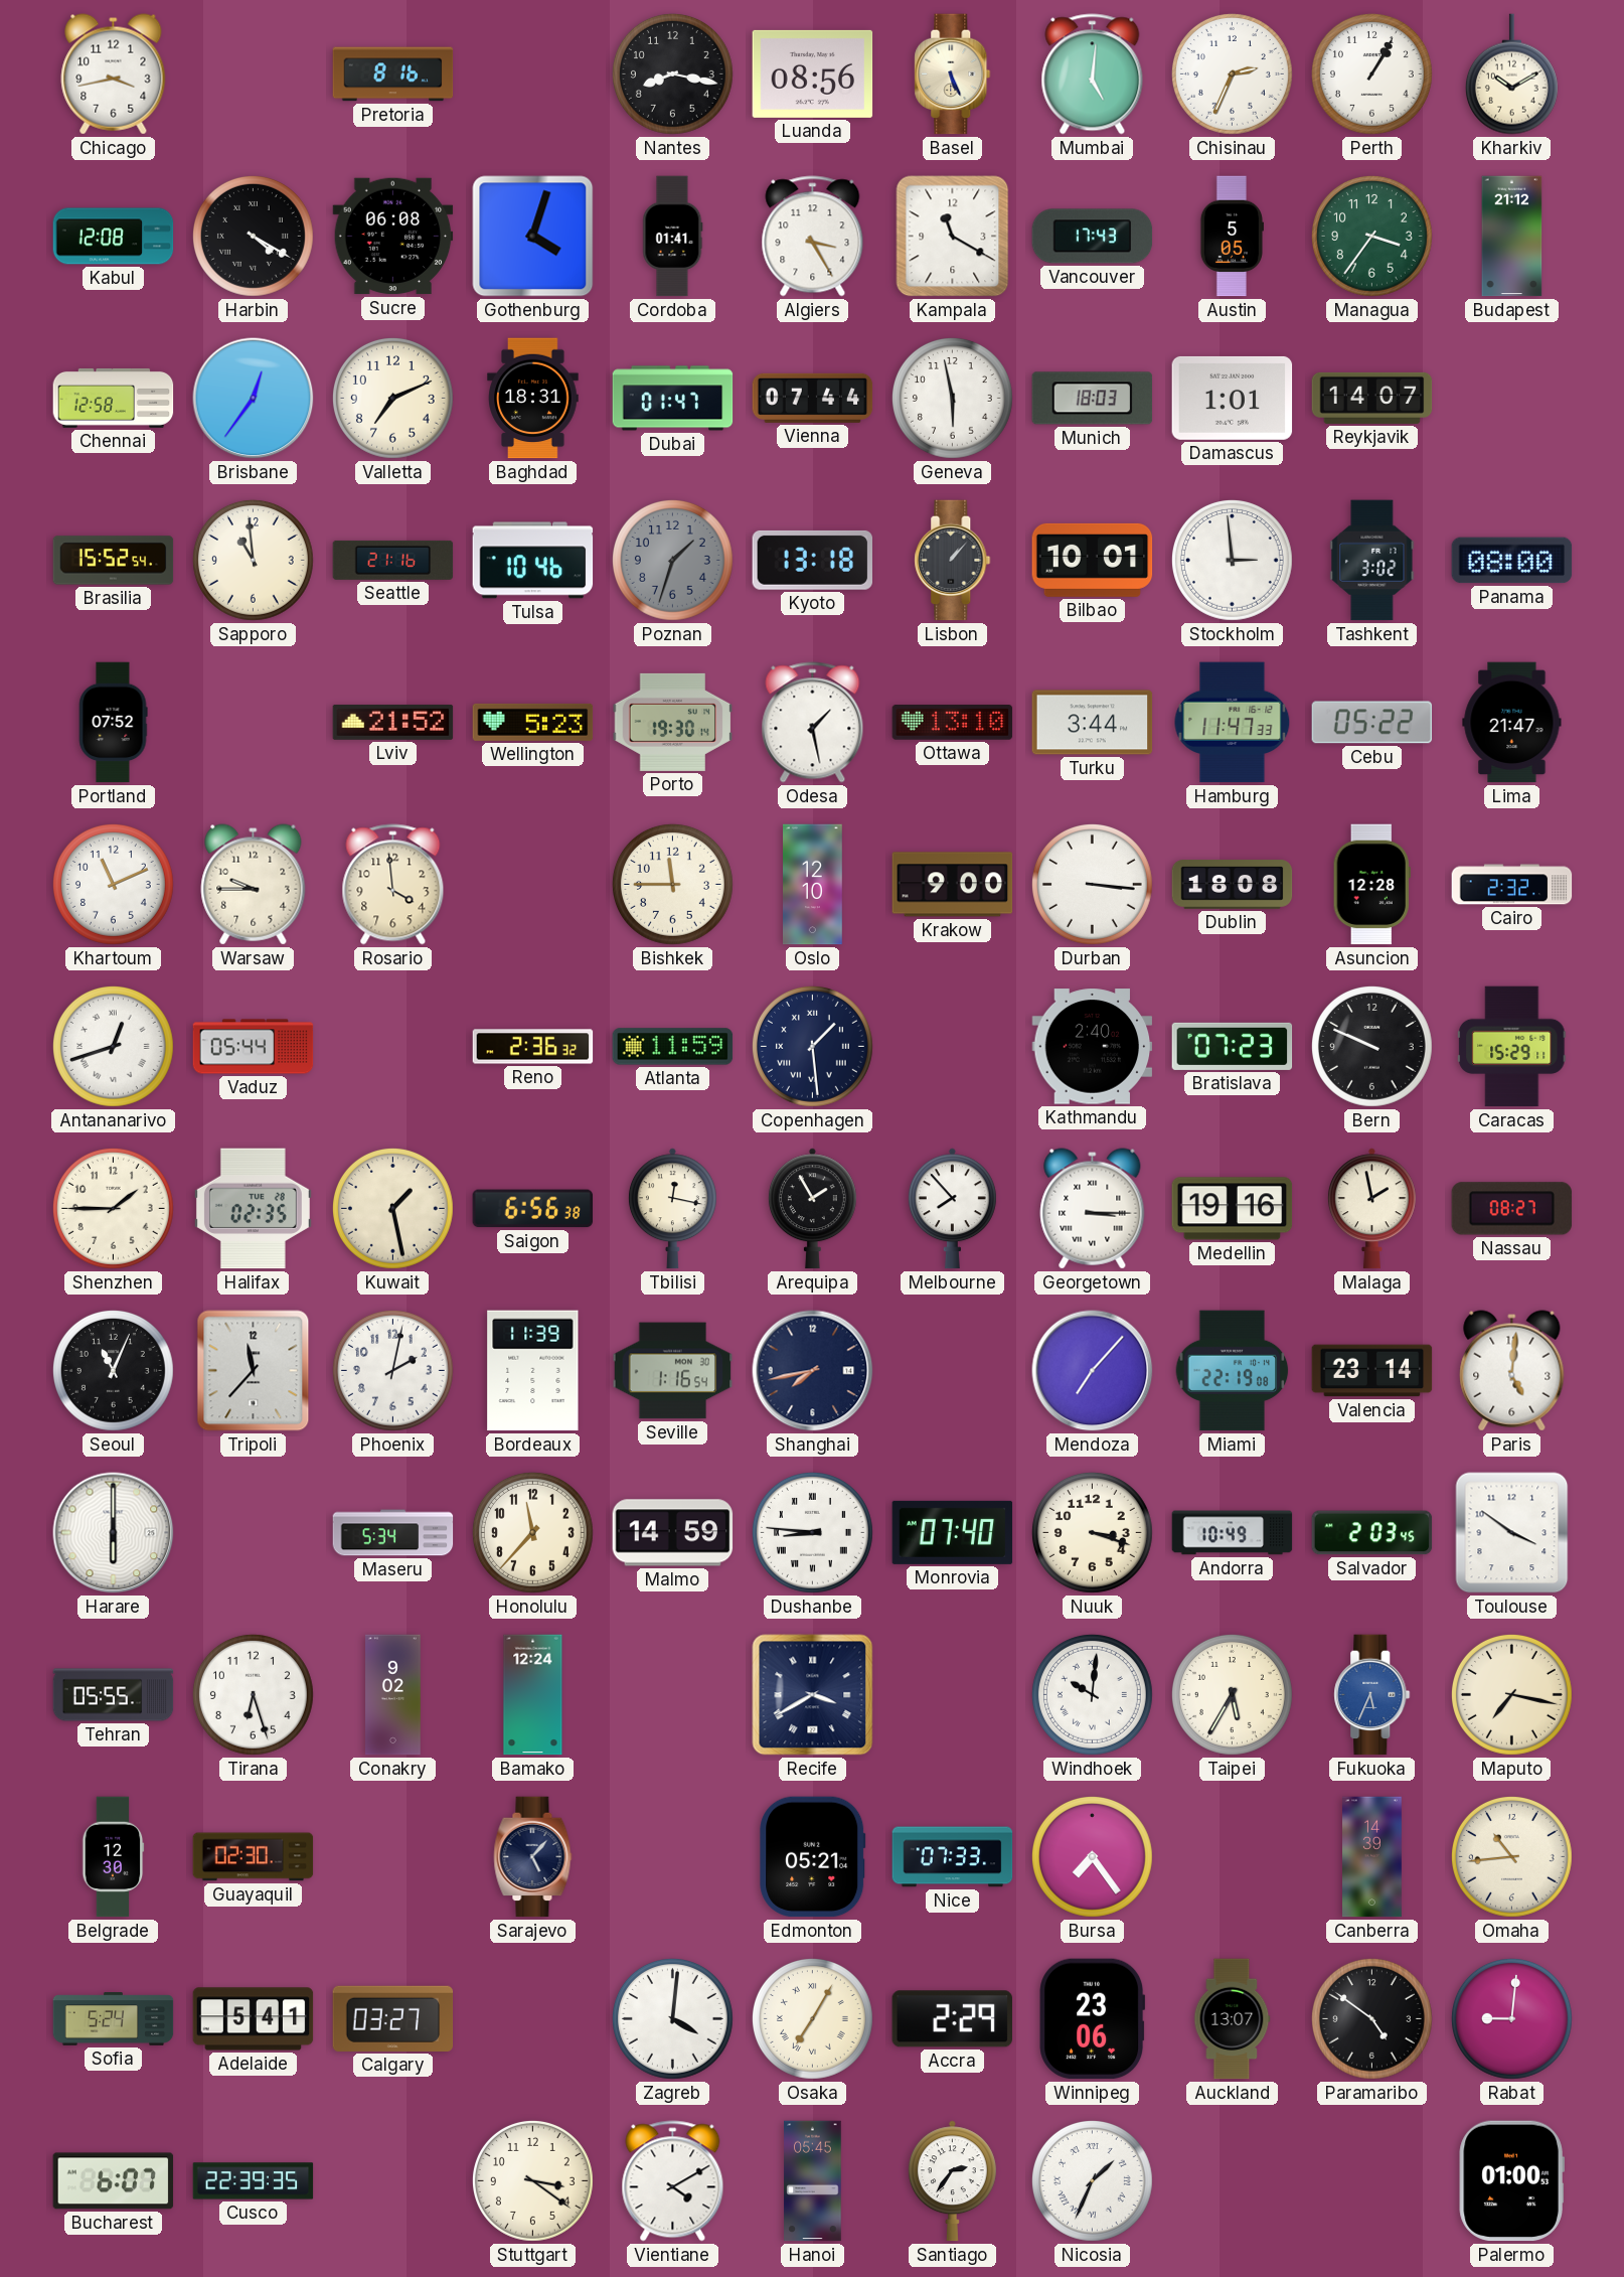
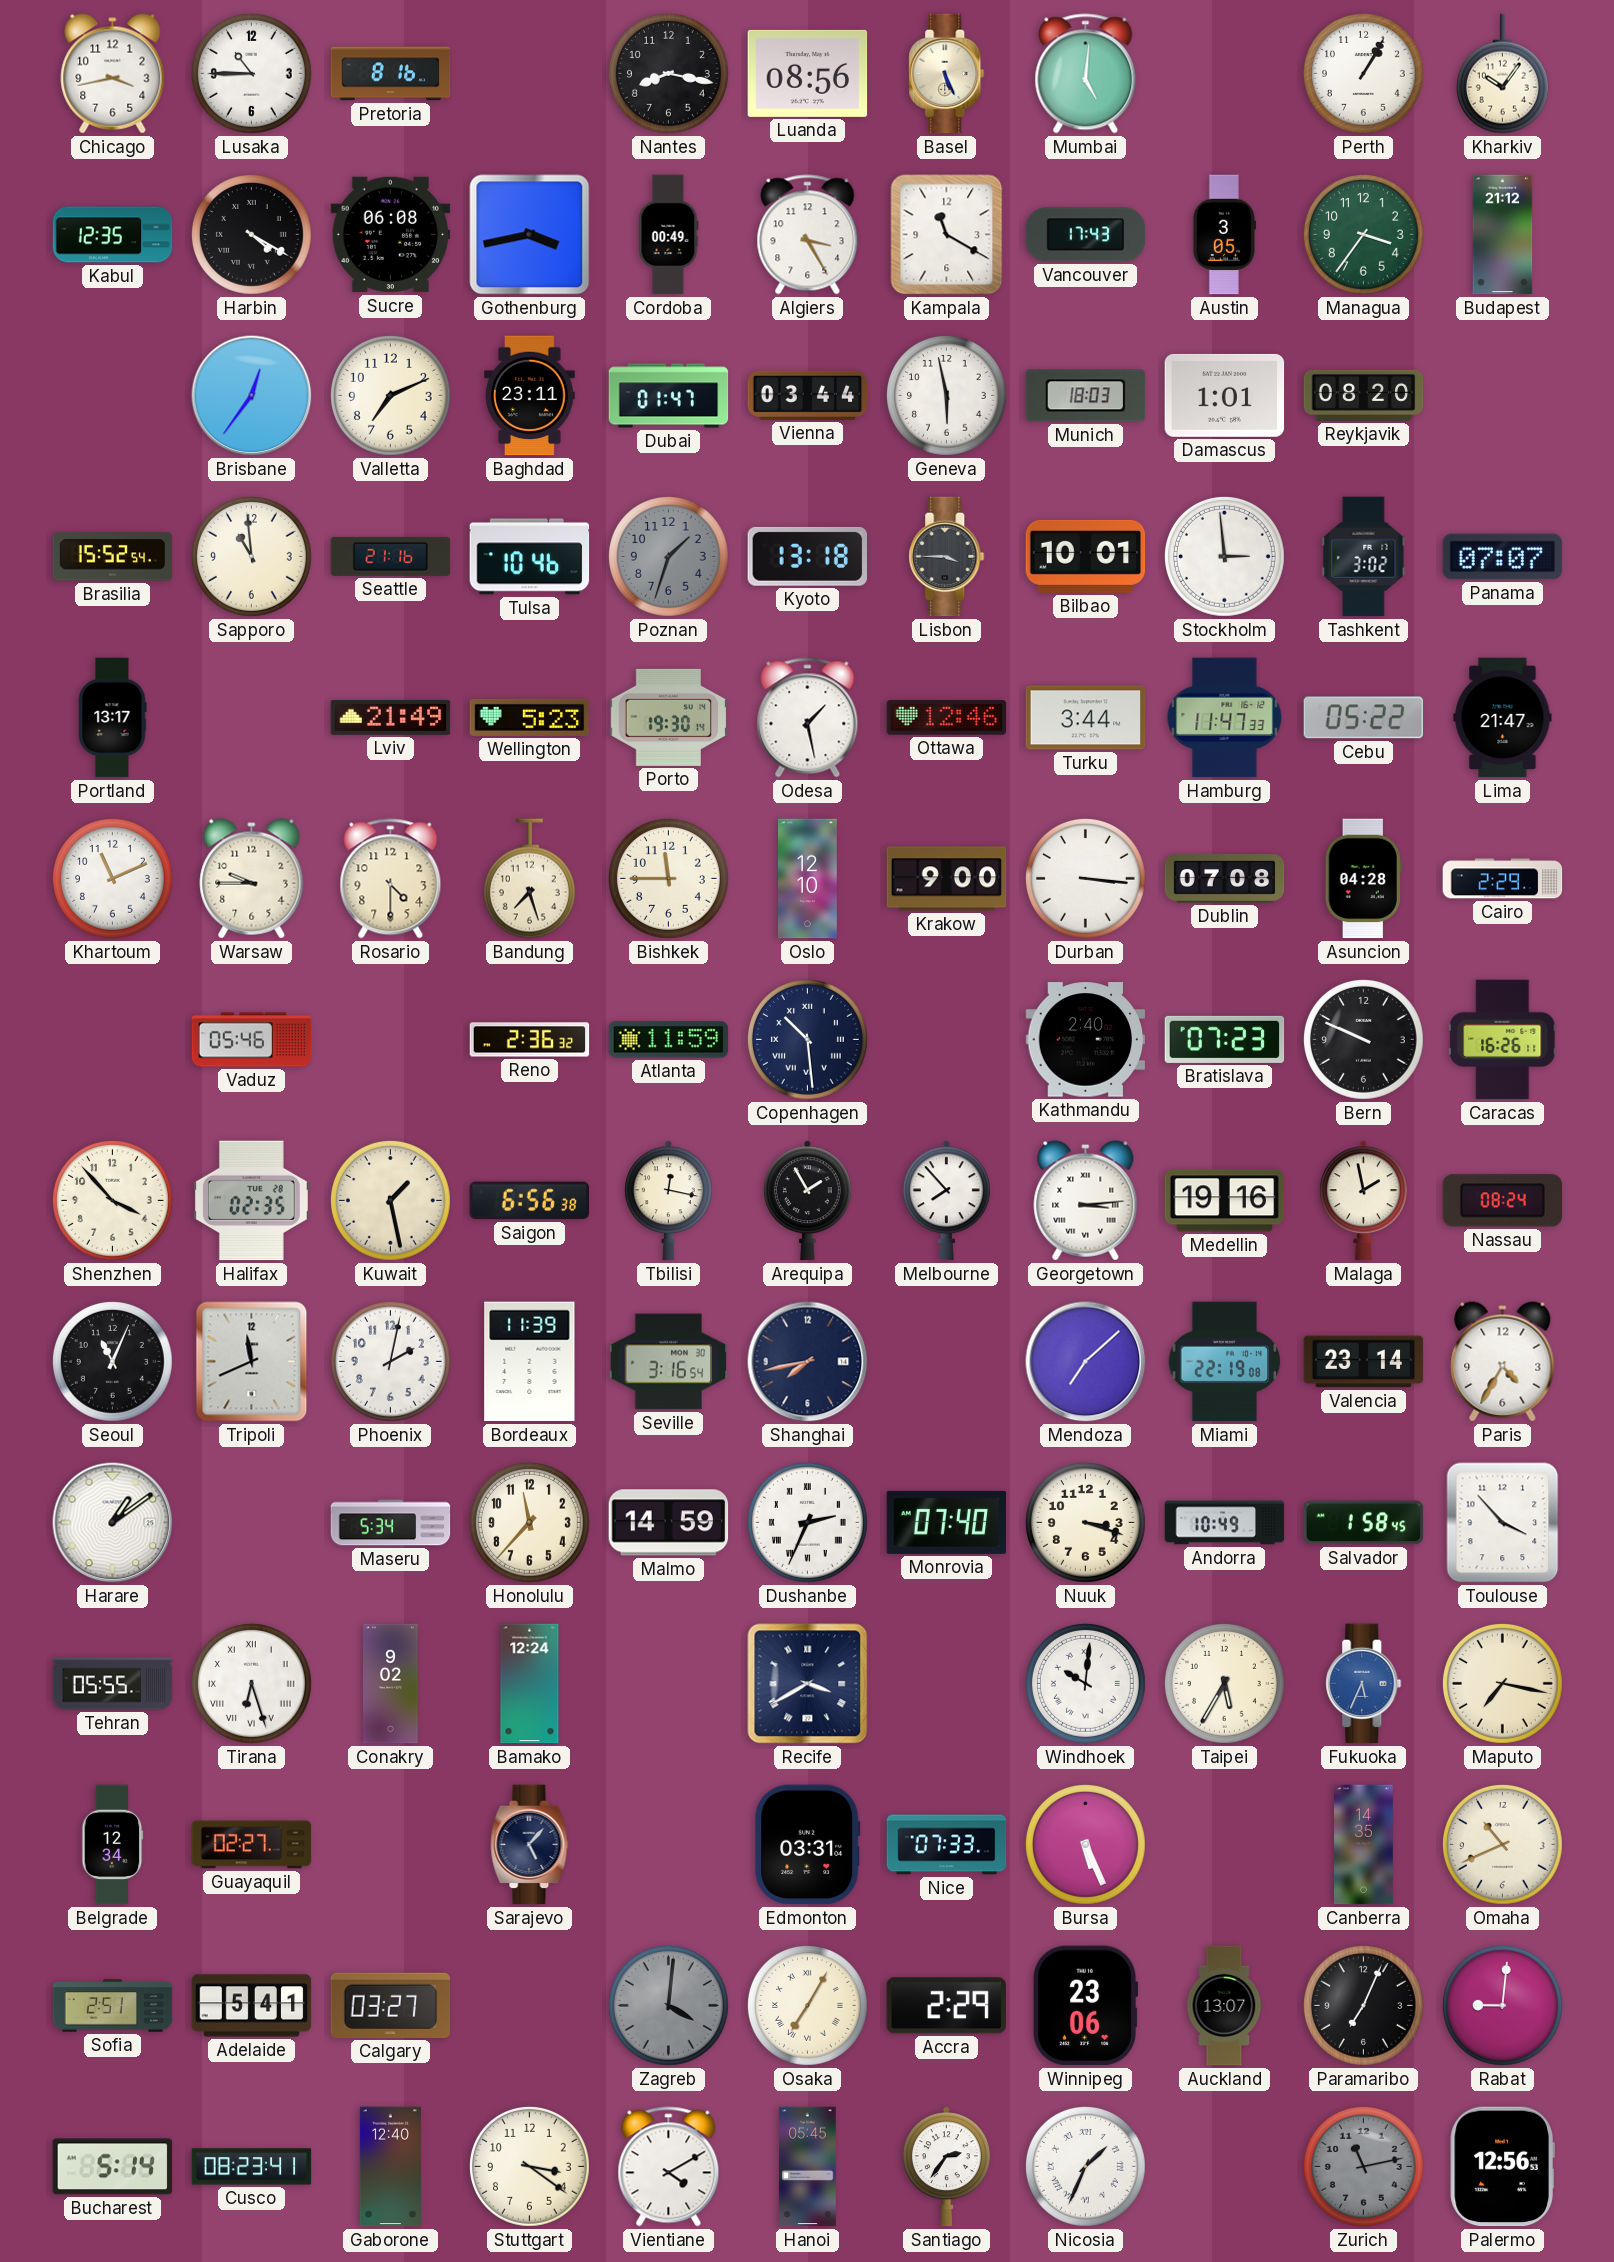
Lusaka: none -> 10:45
Chisinau: 2:34 -> none
Kharkiv: 10:10 -> 10:06
Kabul: 12:08 -> 12:35
Gothenburg: 4:03 -> 3:43
Cordoba: 01:41 -> 00:49
Austin: 5:05 -> 3:05
Chennai: 12:58 -> none
Baghdad: 18:31 -> 23:11
Vienna: 07:44 -> 03:44
Reykjavik: 14:07 -> 08:20
Lisbon: 1:07 -> 3:45
Panama: 08:00 -> 07:07
Portland: 07:52 -> 13:17
Lviv: 21:52 -> 21:49
Ottawa: 13:10 -> 12:46
Rosario: 3:59 -> 4:30
Bandung: none -> 7:27
Dublin: 18:08 -> 07:08
Asuncion: 12:28 -> 04:28
Cairo: 2:32 -> 2:29
Antananarivo: 12:42 -> none
Vaduz: 05:44 -> 05:46
Copenhagen: 1:29 -> 10:29
Caracas: 15:29 -> 16:26
Shenzhen: 1:45 -> 3:53
Georgetown: 3:15 -> 3:14
Nassau: 08:27 -> 08:24
Tripoli: 11:37 -> 11:41
Seville: 1:16 -> 3:16
Mendoza: 7:07 -> 7:08
Paris: 5:01 -> 4:35
Harare: 6:00 -> 1:09
Dushanbe: 8:46 -> 2:34
Salvador: 2:03 -> 1:58
Toulouse: 3:51 -> 3:53
Tirana numerals: Arabic -> Roman
Belgrade: 12:30 -> 12:34
Guayaquil: 02:30 -> 02:27
Edmonton: 05:21 -> 03:31
Bursa: 7:24 -> 5:26
Canberra: 14:39 -> 14:35
Omaha: 10:44 -> 10:41
Sofia: 5:24 -> 2:51
Zagreb dial: white -> grey
Paramaribo: 4:51 -> 7:04
Bucharest: 6:07 -> 5:14
Cusco: 22:39 -> 08:23
Gaborone: none -> 12:40
Zurich: none -> 11:13
Palermo: 01:00 -> 12:56
